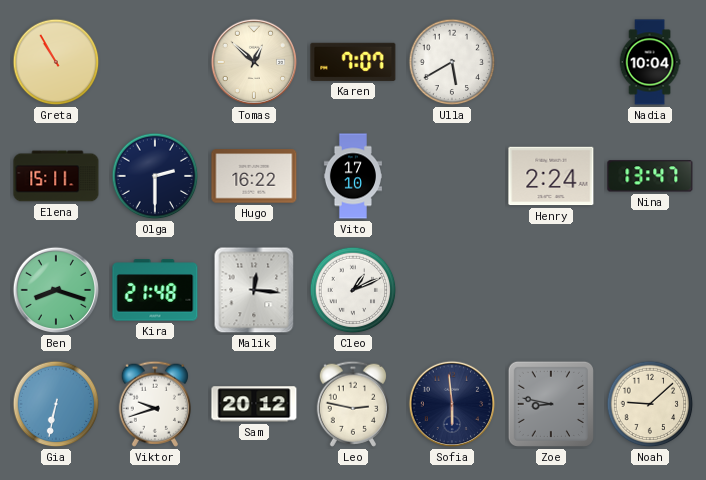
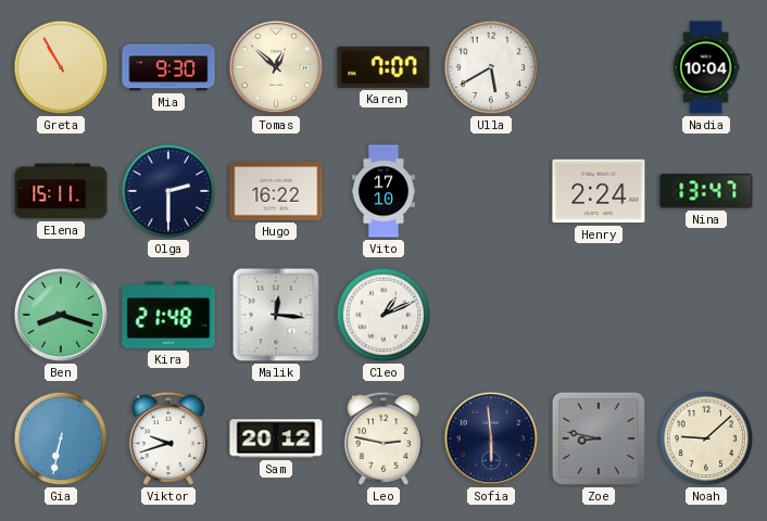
Mia: none -> 9:30
